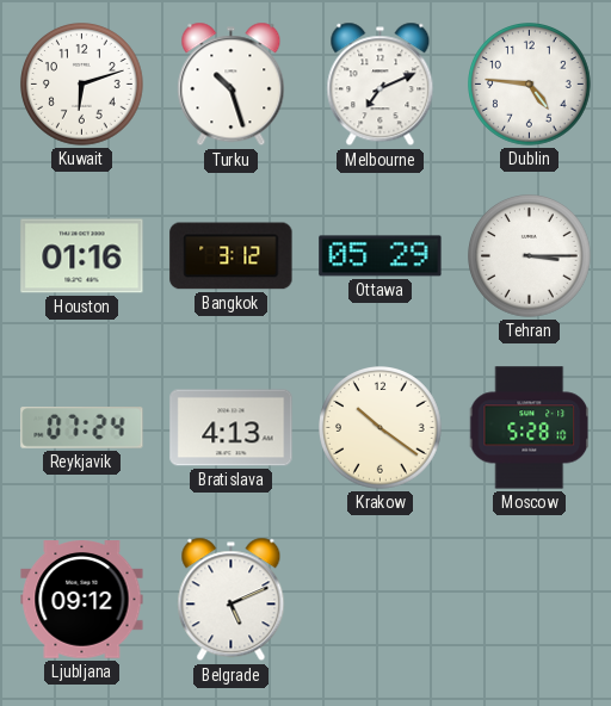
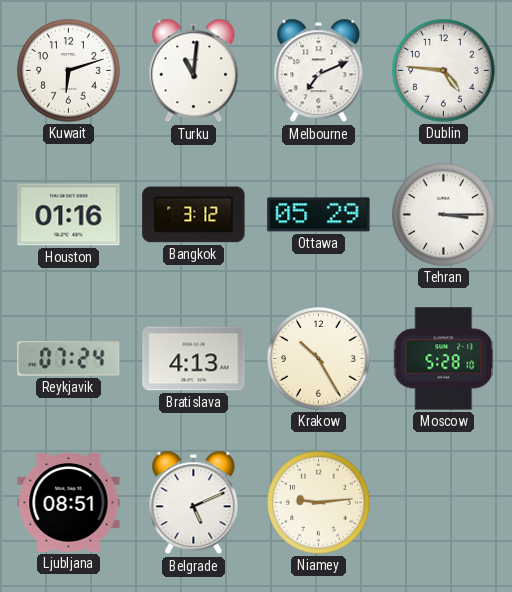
Turku: 10:27 -> 11:01
Krakow: 10:21 -> 10:25
Ljubljana: 09:12 -> 08:51
Niamey: none -> 9:14
